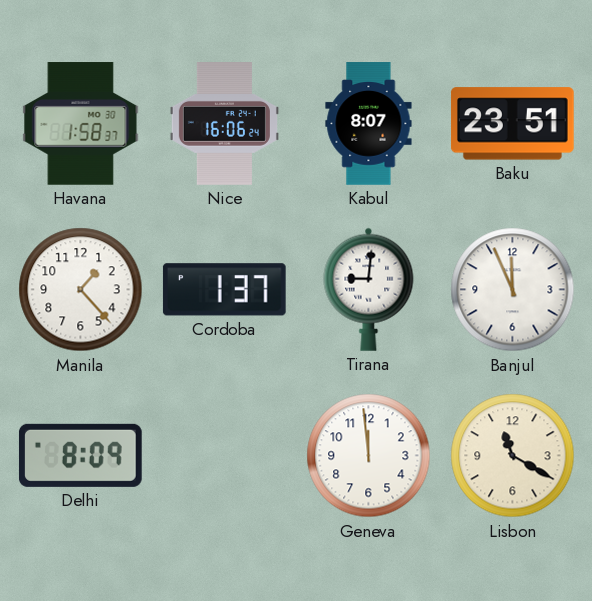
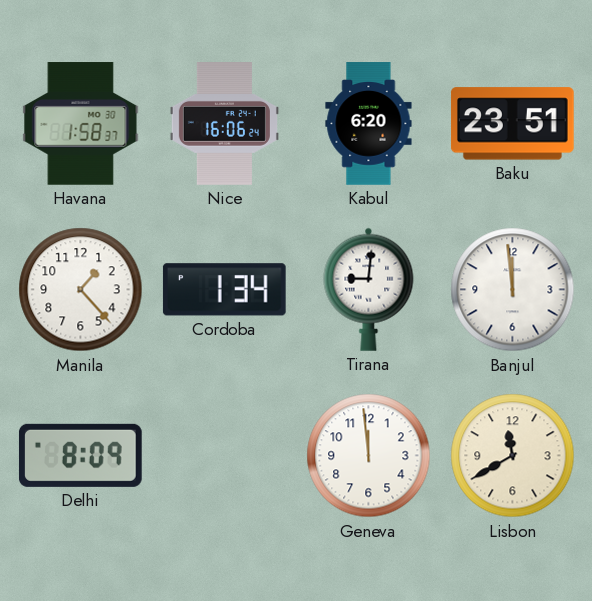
Kabul: 8:07 -> 6:20
Cordoba: 1:37 -> 1:34
Banjul: 11:56 -> 11:59
Lisbon: 11:20 -> 11:40
